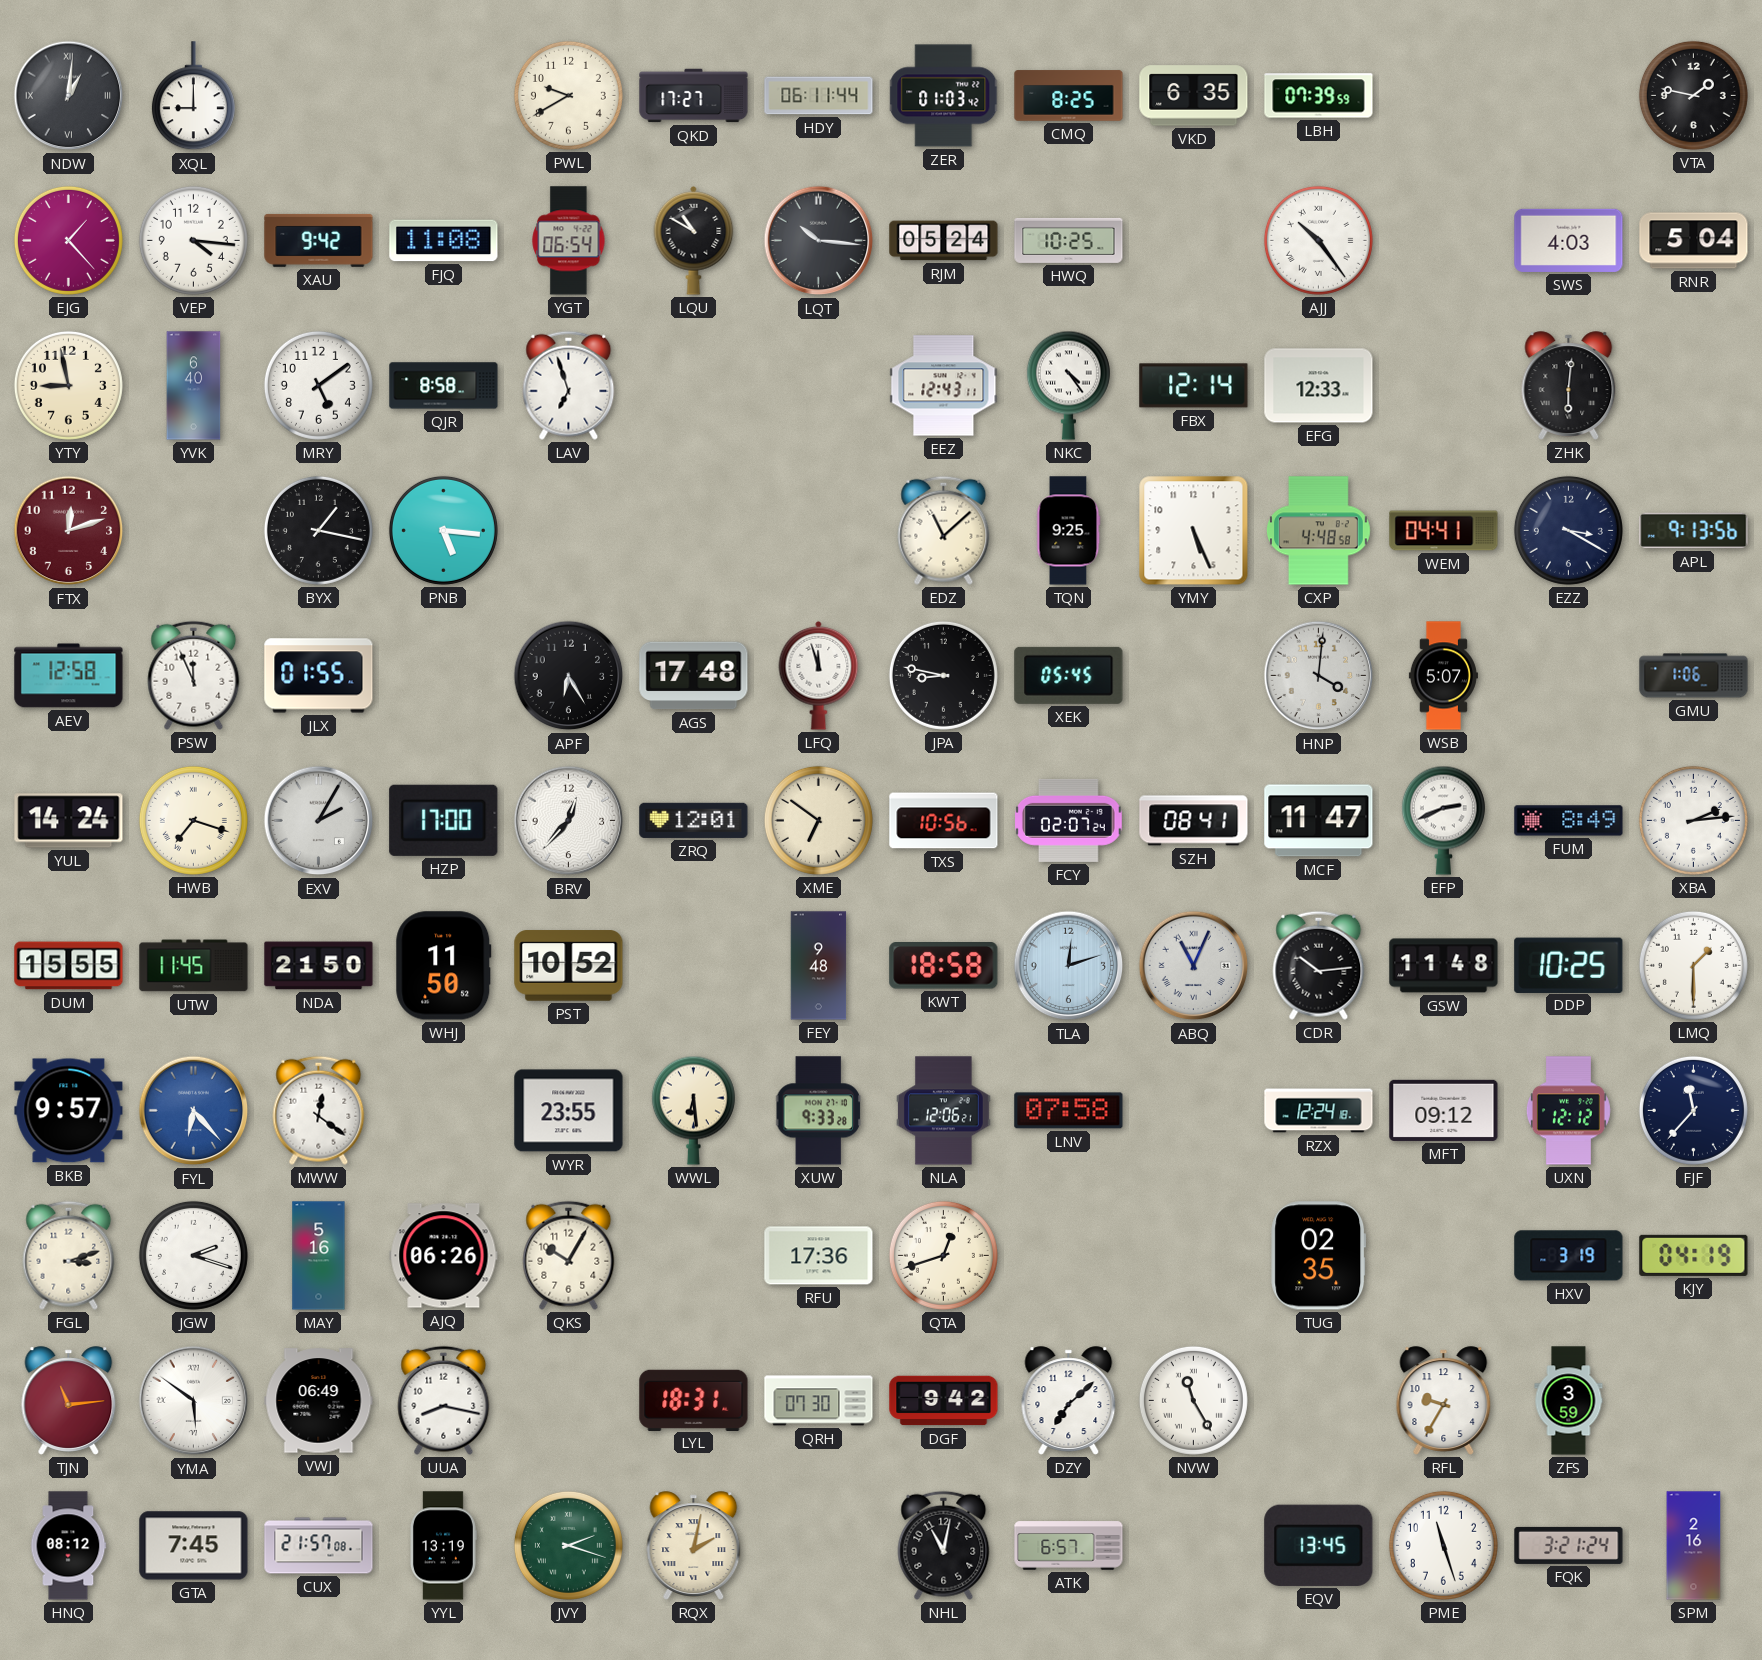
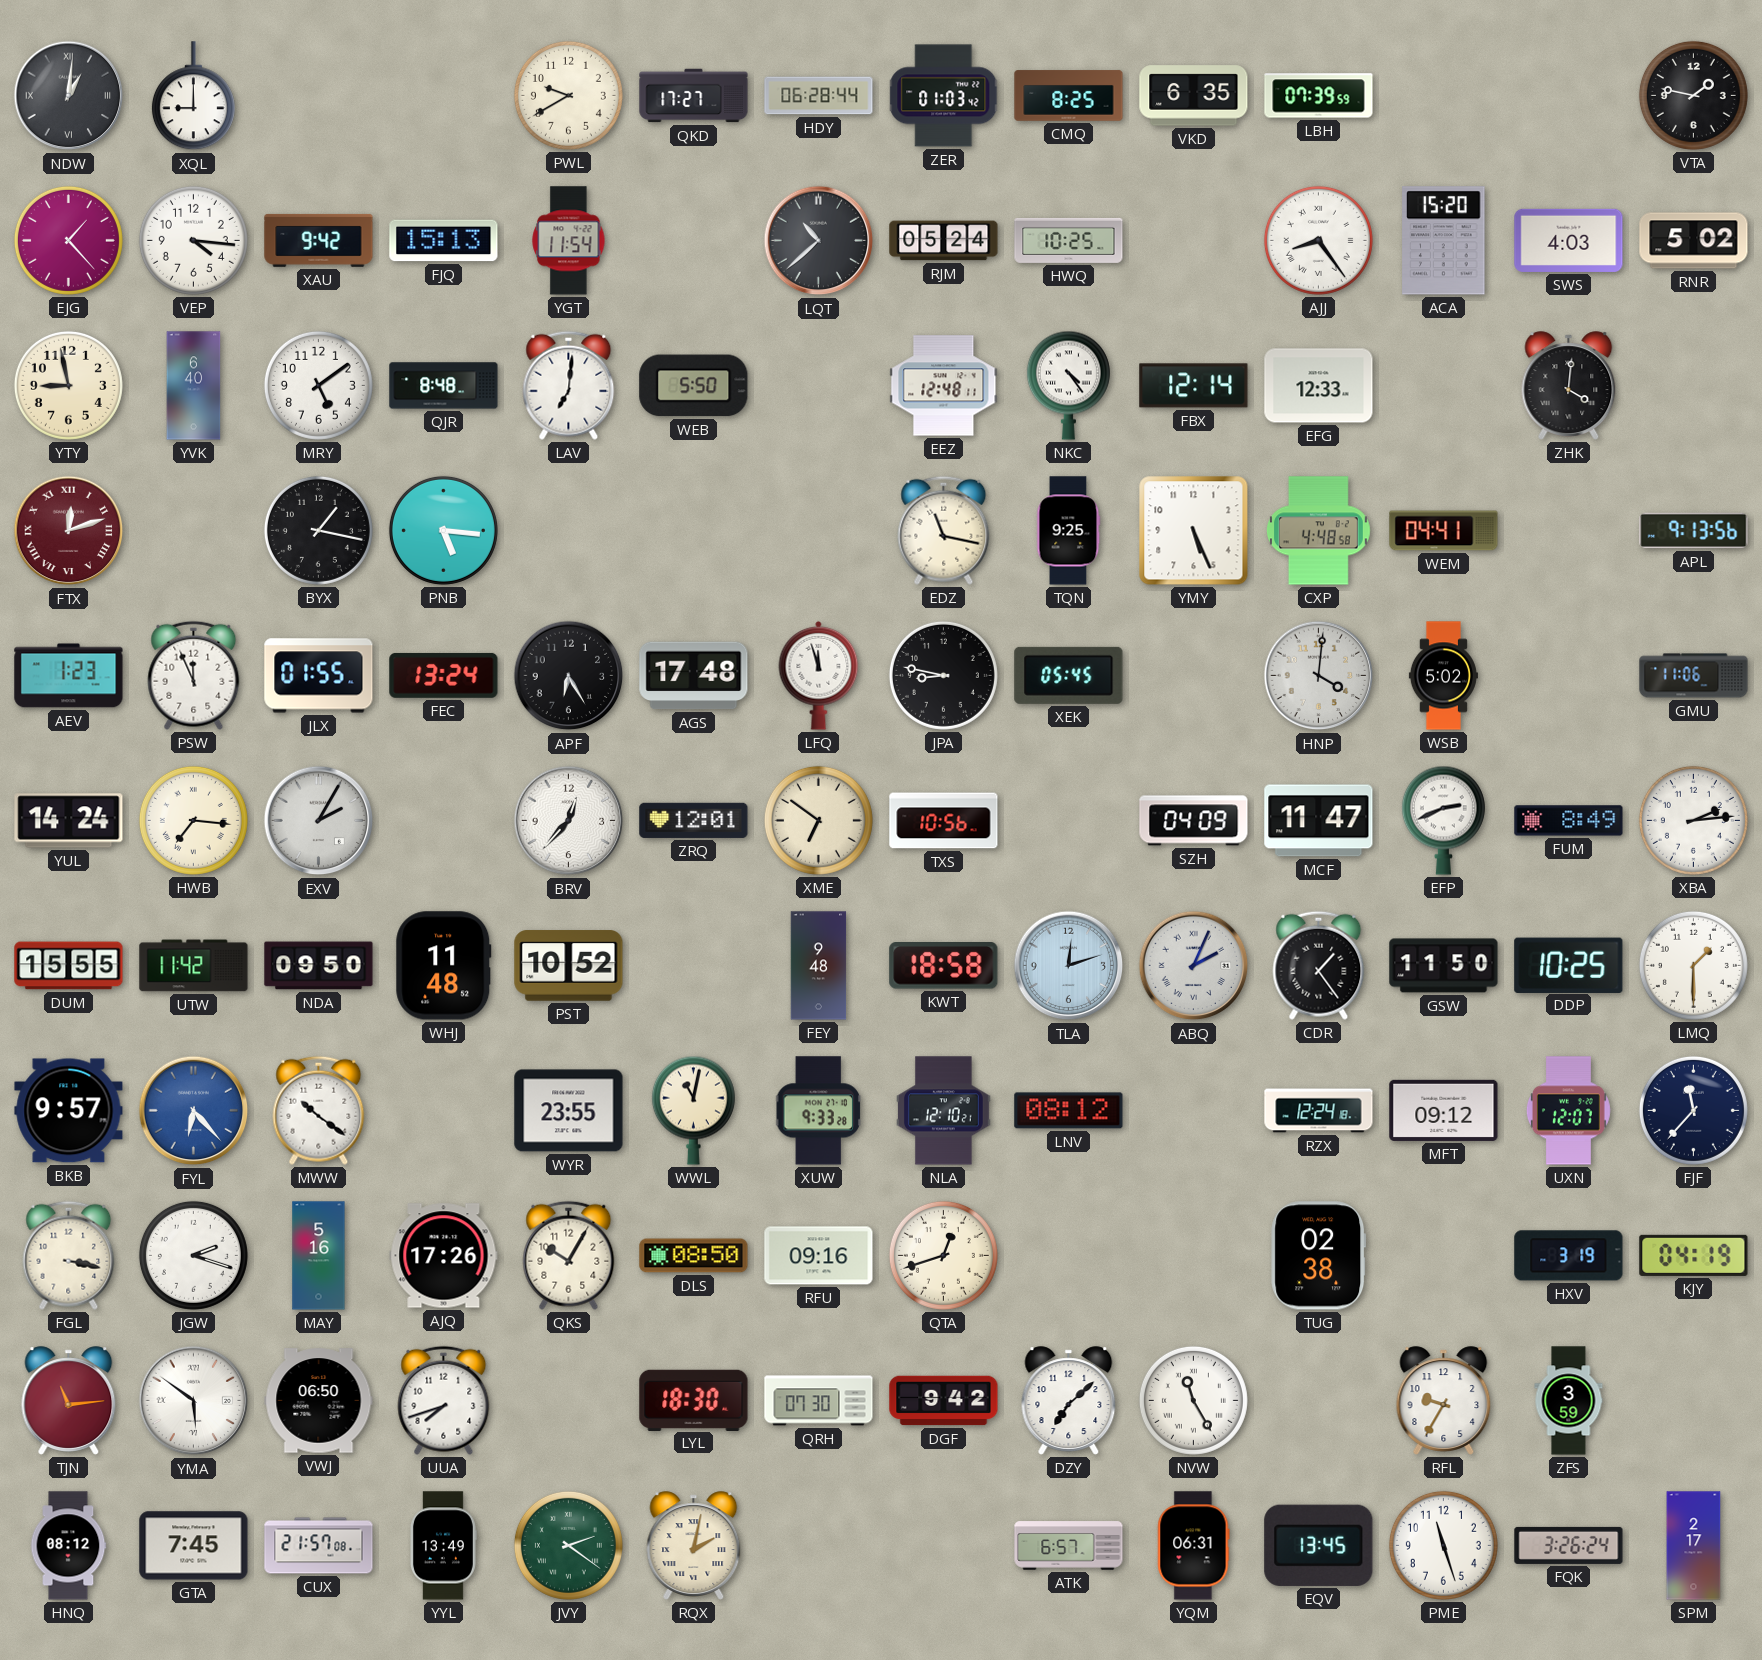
HDY: 06:11 -> 06:28
FJQ: 11:08 -> 15:13
YGT: 06:54 -> 11:54
LQU: 10:50 -> none
LQT: 10:16 -> 10:38
AJJ: 10:24 -> 8:24
ACA: none -> 15:20
RNR: 5:04 -> 5:02
QJR: 8:58 -> 8:48
LAV: 6:57 -> 7:01
WEB: none -> 5:50
EEZ: 12:43 -> 12:48
ZHK: 6:01 -> 4:01
FTX numerals: Arabic -> Roman
EDZ: 11:08 -> 11:17
EZZ: 3:20 -> none
AEV: 12:58 -> 1:23
FEC: none -> 13:24
WSB: 5:07 -> 5:02
GMU: 1:06 -> 11:06
HWB: 7:18 -> 7:16
HZP: 17:00 -> none
FCY: 02:07 -> none
SZH: 08:41 -> 04:09
UTW: 11:45 -> 11:42
NDA: 21:50 -> 09:50
WHJ: 11:50 -> 11:48
ABQ: 11:04 -> 2:04
CDR: 10:14 -> 1:24
GSW: 11:48 -> 11:50
MWW: 12:21 -> 10:21
WWL: 6:29 -> 11:02
NLA: 12:06 -> 12:10
LNV: 07:58 -> 08:12
UXN: 12:12 -> 12:07
FGL: 3:12 -> 3:17
AJQ: 06:26 -> 17:26
DLS: none -> 08:50
RFU: 17:36 -> 09:16
TUG: 02:35 -> 02:38
VWJ: 06:49 -> 06:50
UUA: 8:17 -> 7:42
LYL: 18:31 -> 18:30
YYL: 13:19 -> 13:49
JVY: 2:18 -> 2:21
NHL: 11:02 -> none
YQM: none -> 06:31
FQK: 3:21 -> 3:26
SPM: 2:16 -> 2:17
